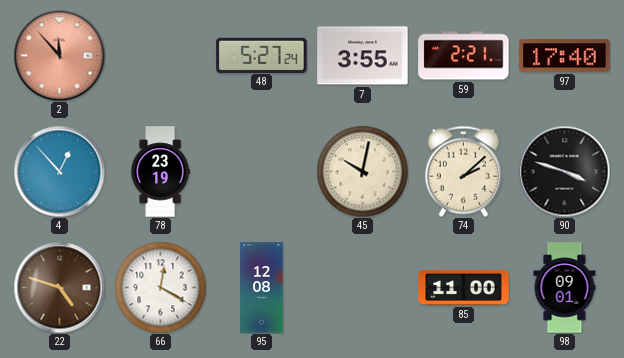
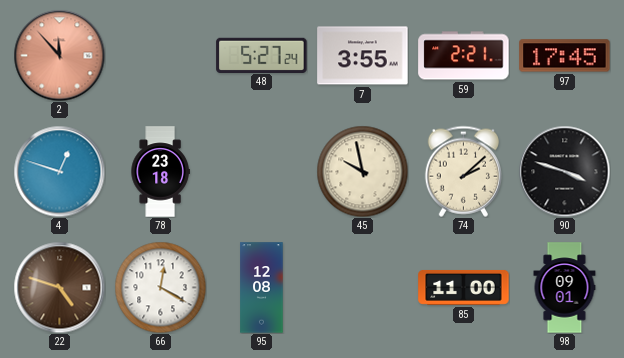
97: 17:40 -> 17:45
4: 12:53 -> 12:48
78: 23:19 -> 23:18
45: 10:02 -> 9:58
